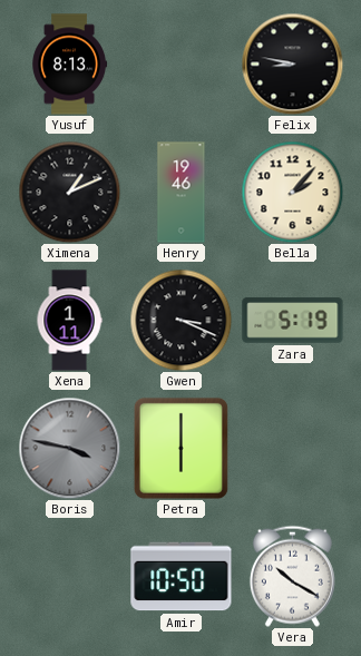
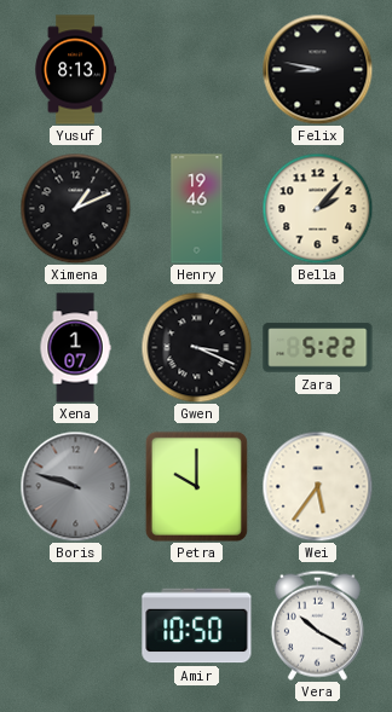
Xena: 1:11 -> 1:07
Zara: 5:19 -> 5:22
Boris: 3:47 -> 9:48
Petra: 6:00 -> 10:00
Wei: none -> 5:36
